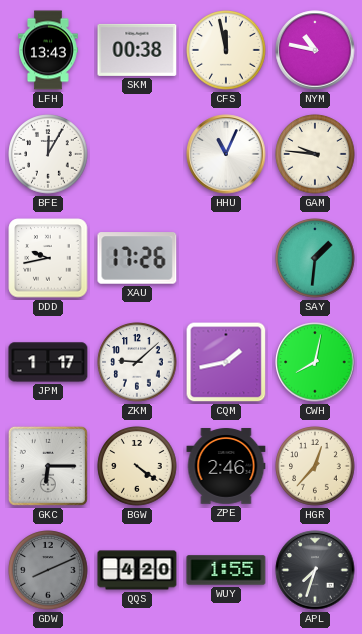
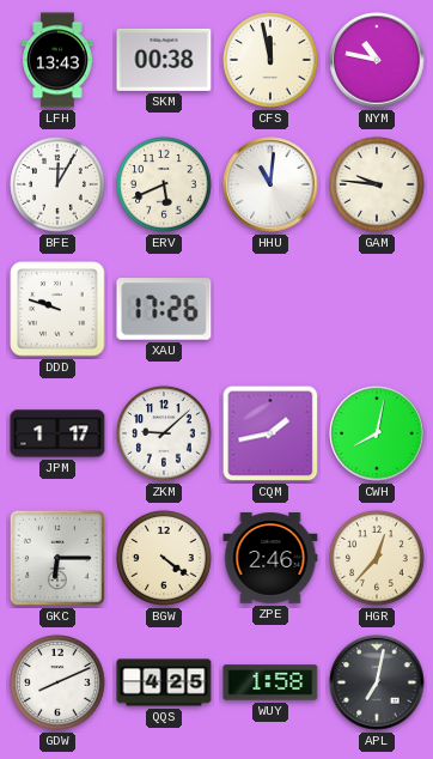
ERV: none -> 5:41
HHU: 11:04 -> 11:01
DDD: 9:43 -> 9:48
SAY: 1:31 -> none
GDW dial: grey -> white
QQS: 4:20 -> 4:25
WUY: 1:55 -> 1:58
APL: 7:33 -> 7:02
